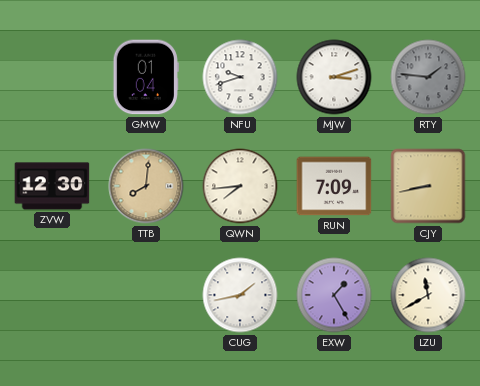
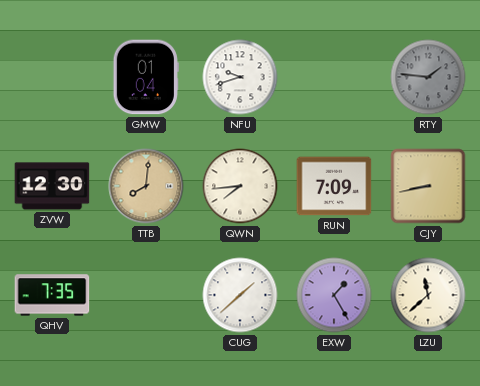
MJW: 3:12 -> none
QHV: none -> 7:35
CUG: 1:43 -> 1:38
LZU: 11:40 -> 11:38
